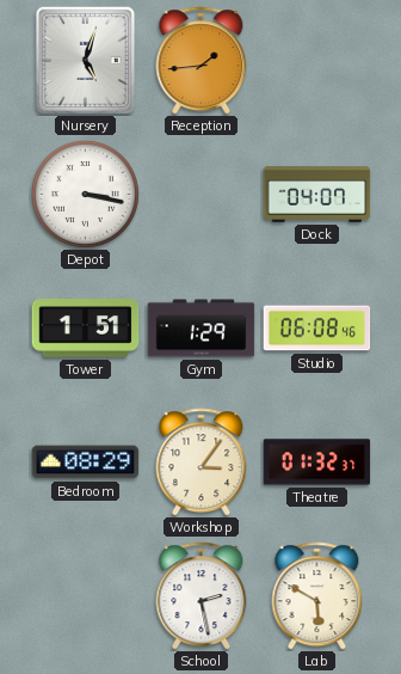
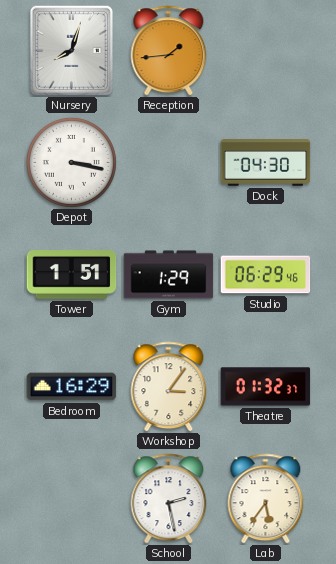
Nursery: 5:03 -> 8:03
Dock: 04:07 -> 04:30
Studio: 06:08 -> 06:29
Bedroom: 08:29 -> 16:29
Lab: 5:50 -> 5:36
